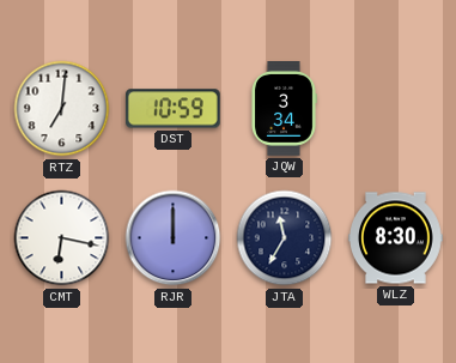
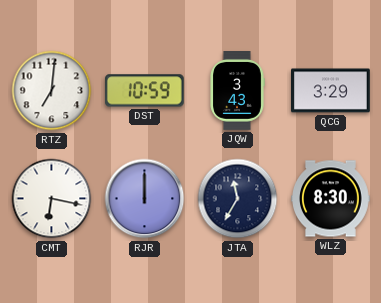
JQW: 3:34 -> 3:43
QCG: none -> 3:29
